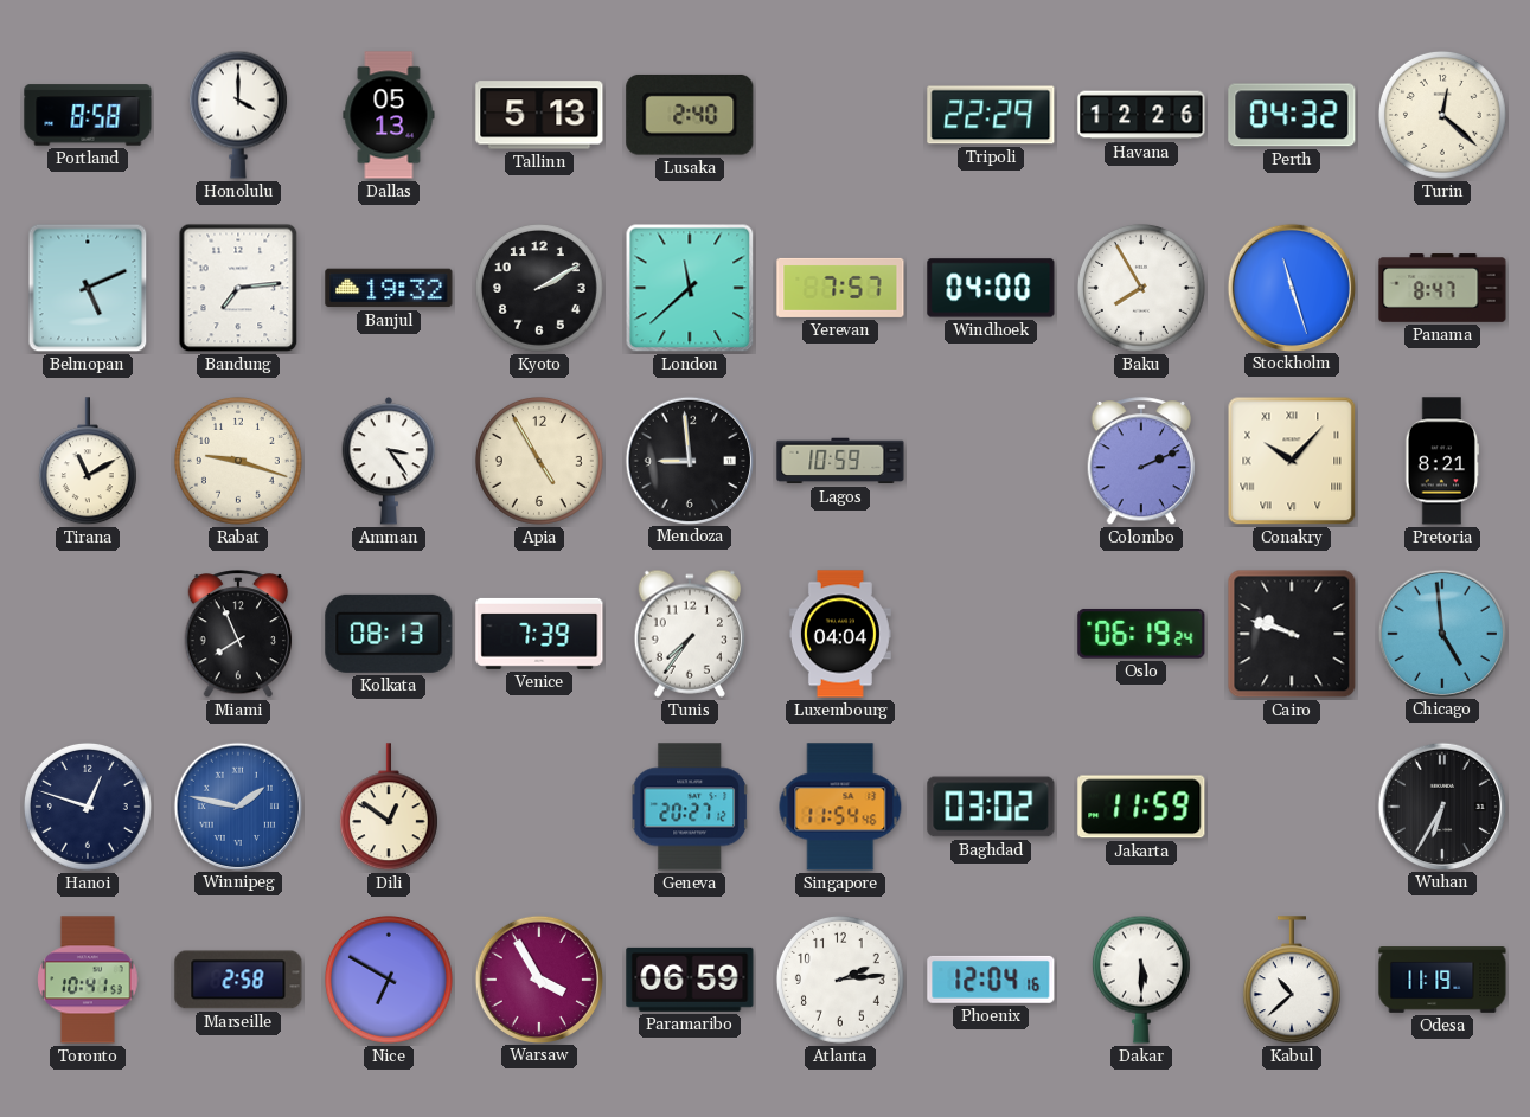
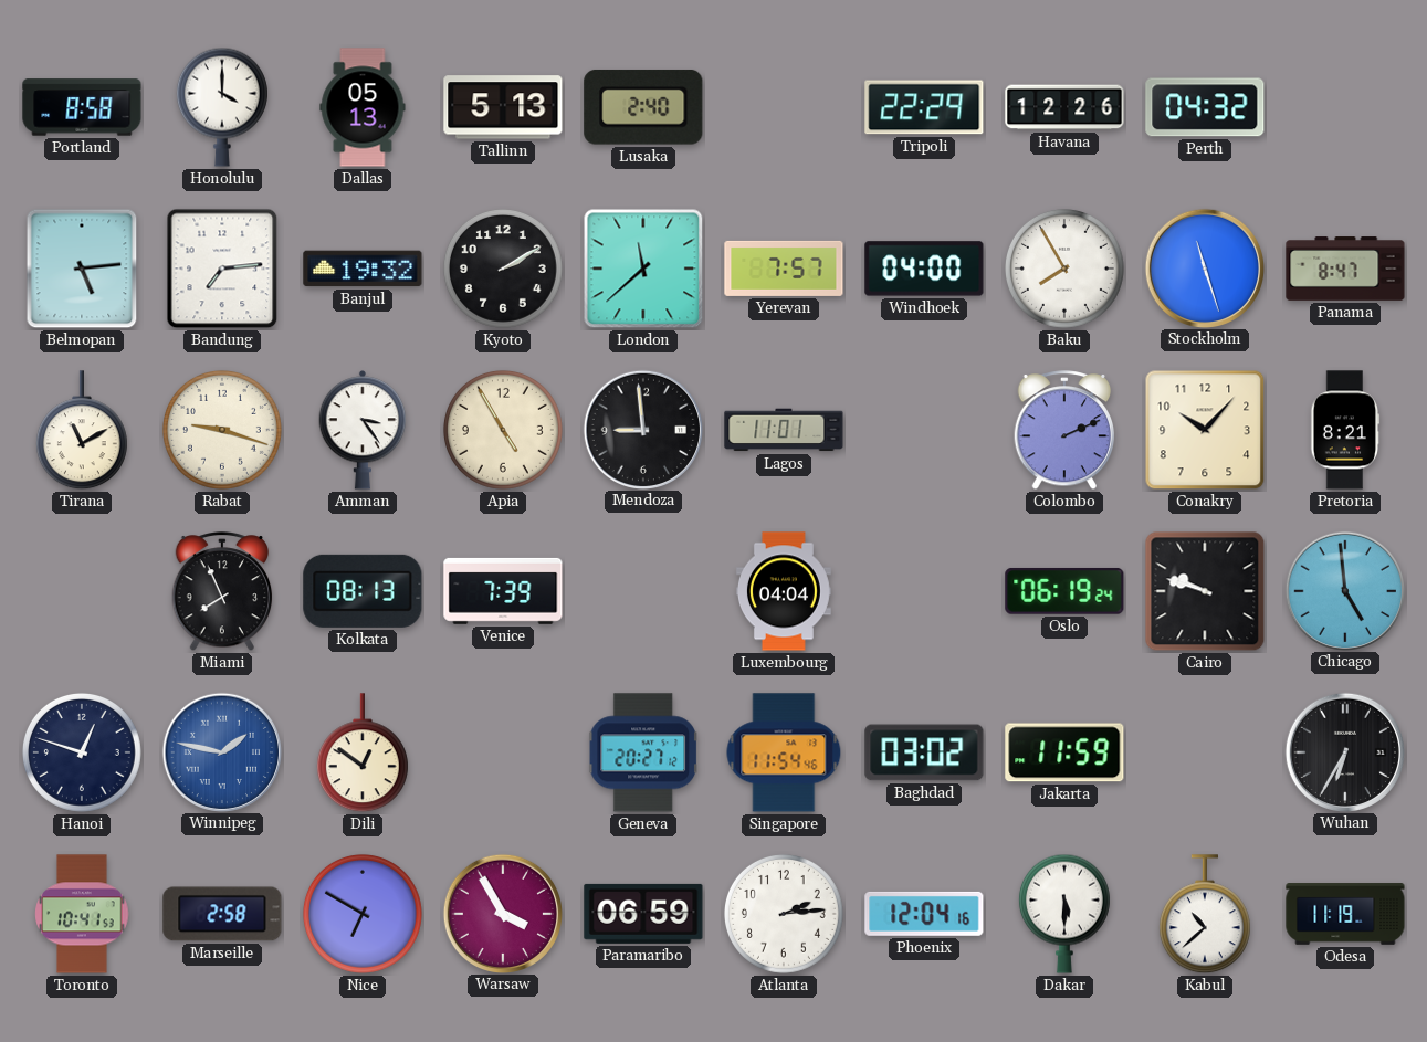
Turin: 12:22 -> none
Belmopan: 5:11 -> 5:14
Lagos: 10:59 -> 11:01
Conakry numerals: Roman -> Arabic
Tunis: 7:36 -> none
